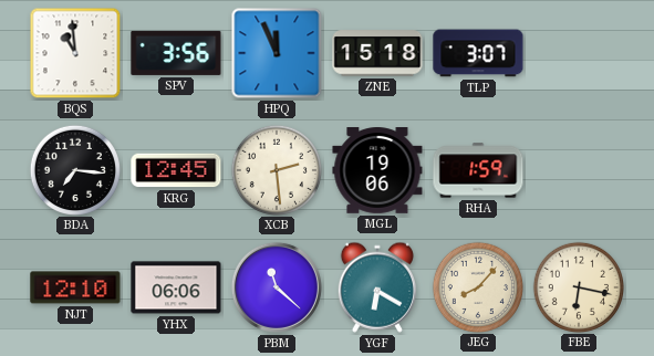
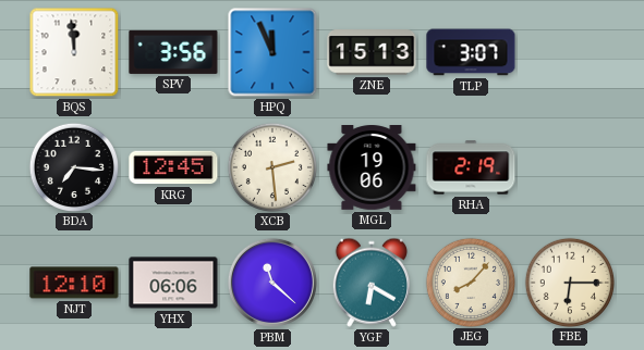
BQS: 10:59 -> 11:59
ZNE: 15:18 -> 15:13
RHA: 1:59 -> 2:19
FBE: 6:17 -> 6:15
